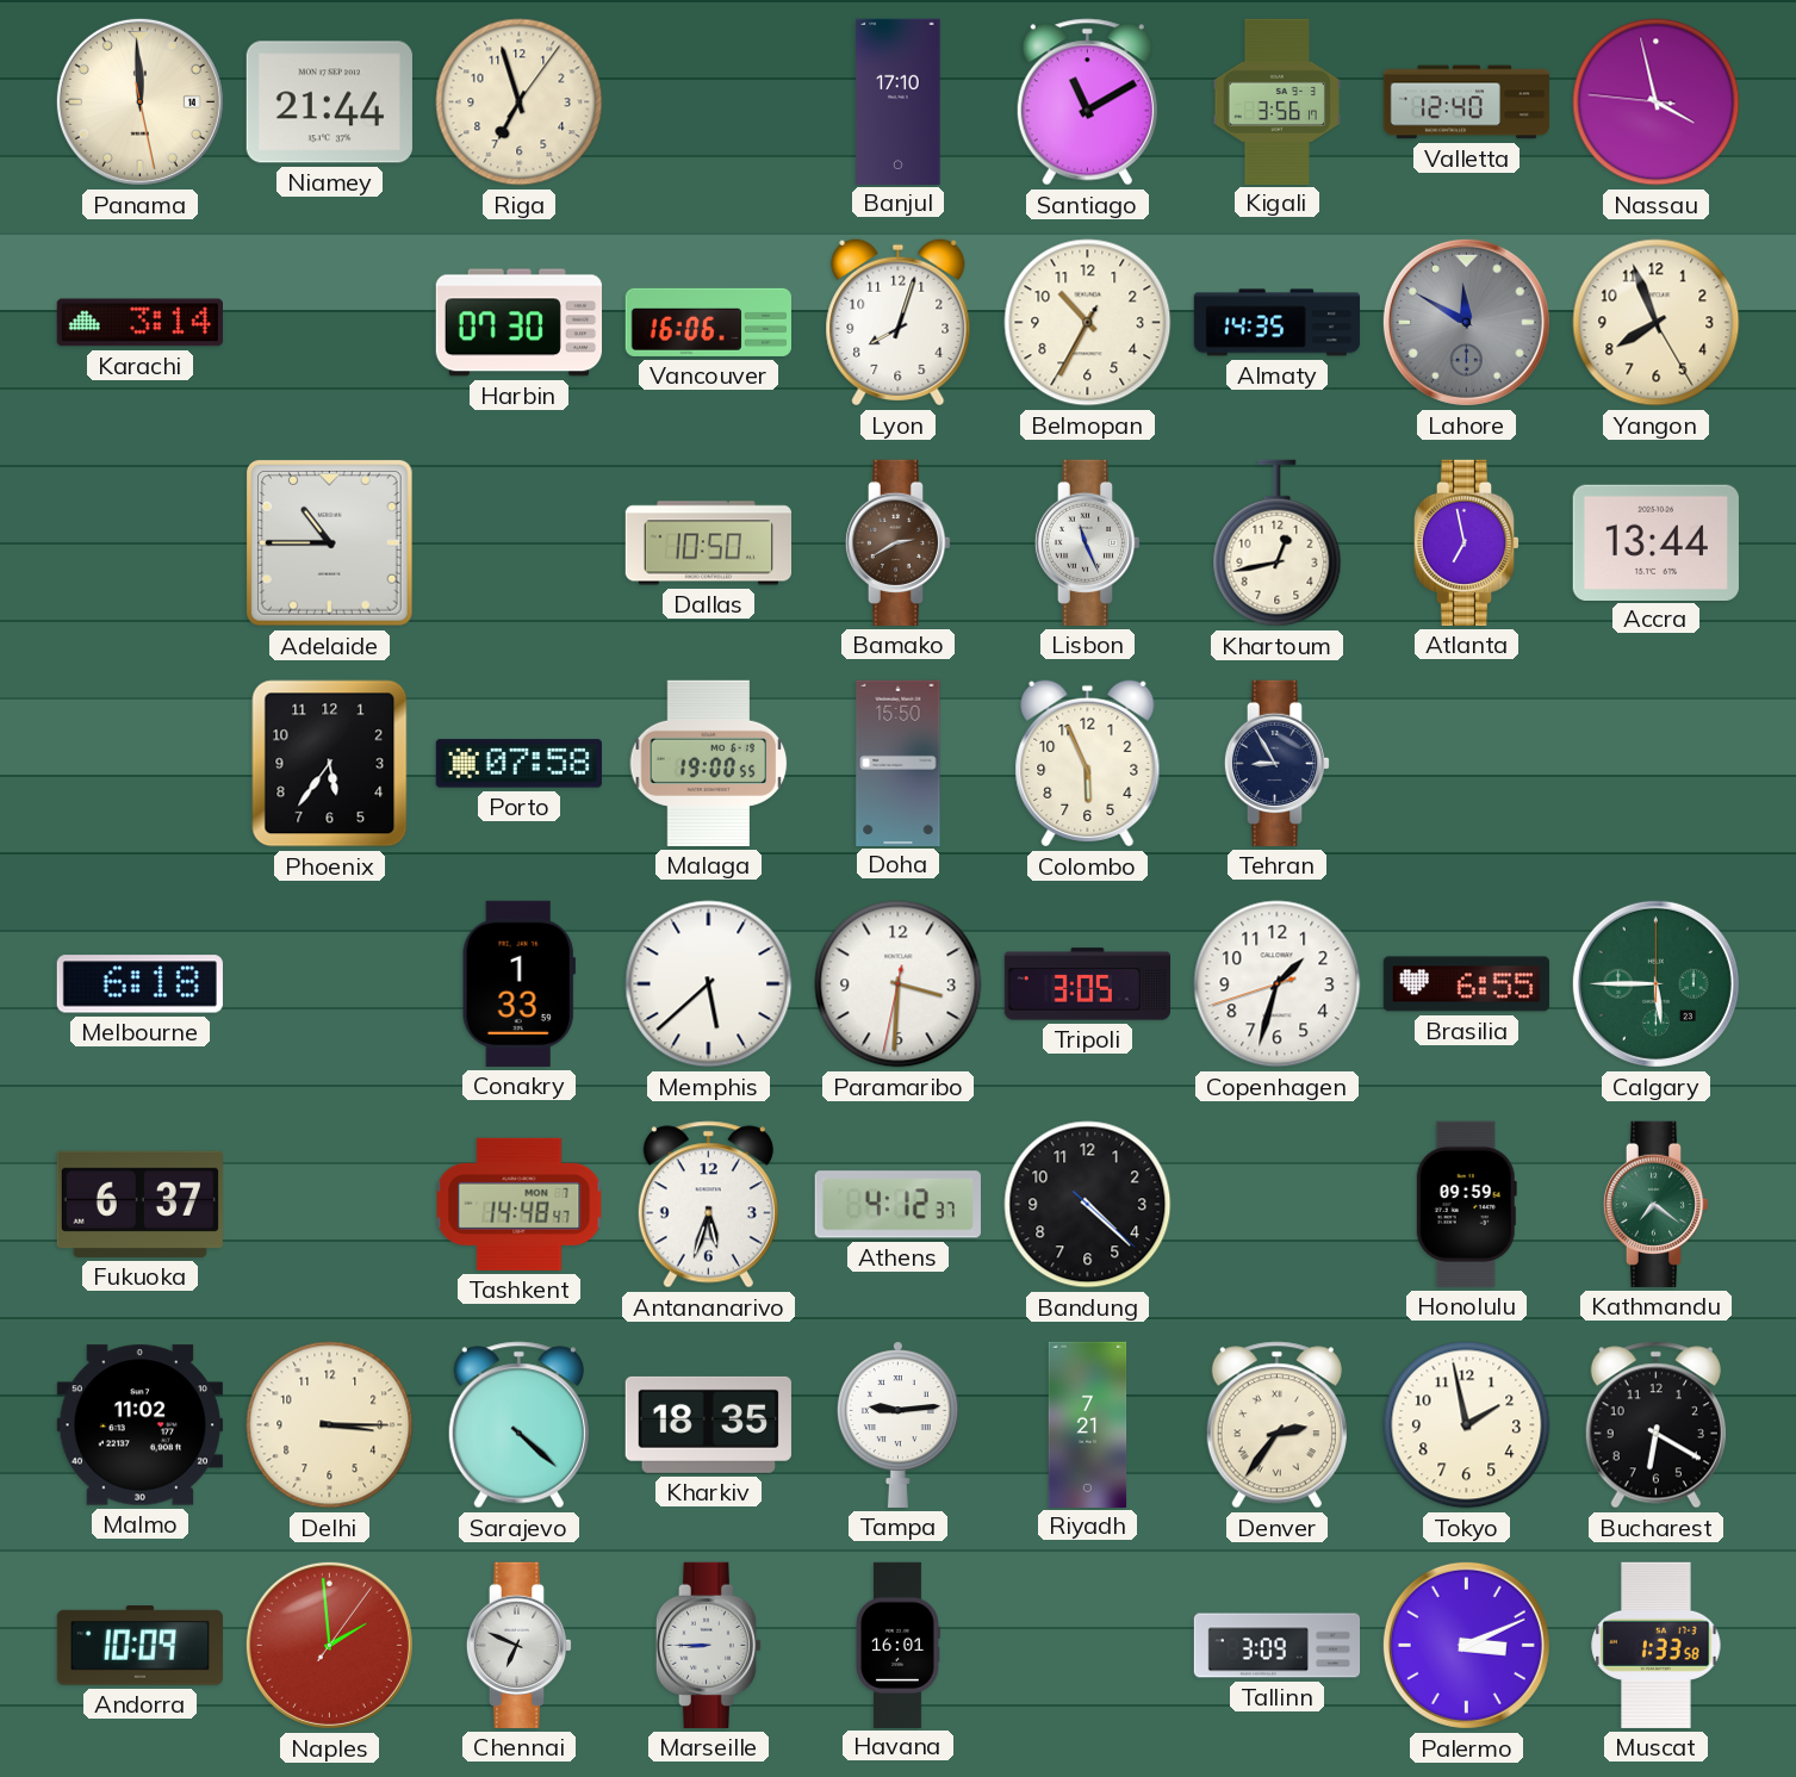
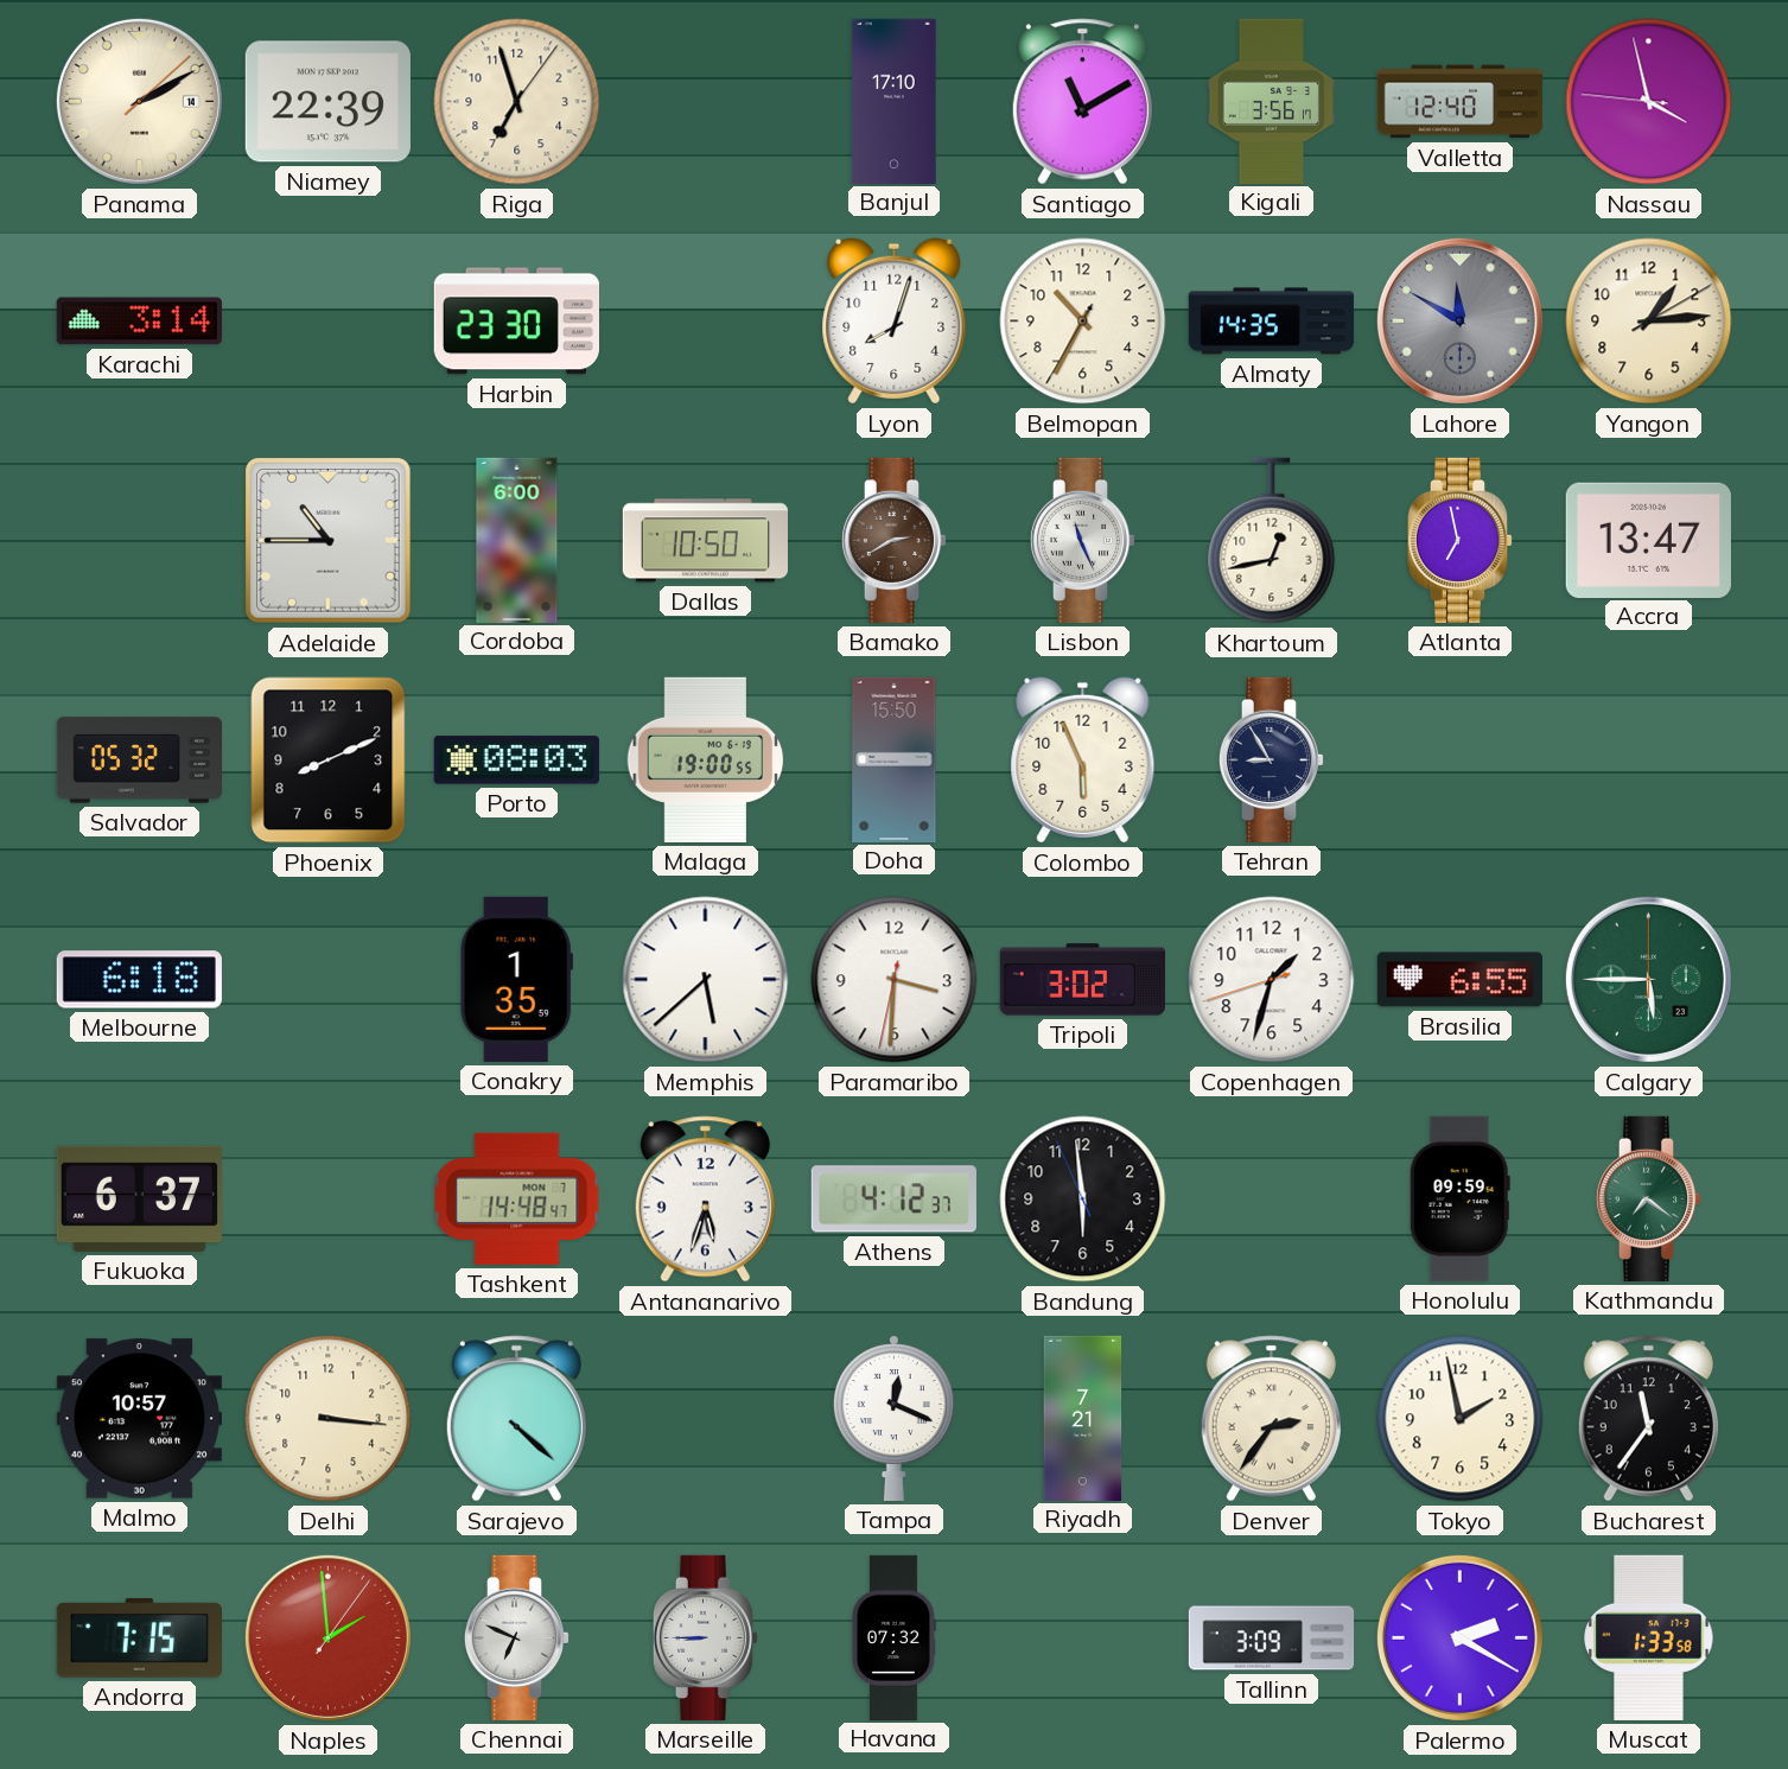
Panama: 11:59 -> 2:10
Niamey: 21:44 -> 22:39
Harbin: 07:30 -> 23:30
Vancouver: 16:06 -> none
Yangon: 7:56 -> 1:14
Cordoba: none -> 6:00
Accra: 13:44 -> 13:47
Salvador: none -> 05:32
Phoenix: 5:36 -> 8:11
Porto: 07:58 -> 08:03
Conakry: 1:33 -> 1:35
Tripoli: 3:05 -> 3:02
Bandung: 4:22 -> 5:58
Malmo: 11:02 -> 10:57
Delhi: 3:15 -> 3:16
Kharkiv: 18:35 -> none
Tampa: 9:14 -> 12:19
Bucharest: 6:20 -> 11:36
Andorra: 10:09 -> 7:15
Havana: 16:01 -> 07:32
Palermo: 3:11 -> 2:20
